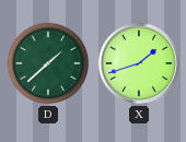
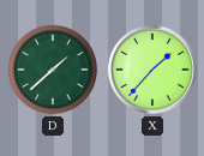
X: 1:42 -> 1:37
